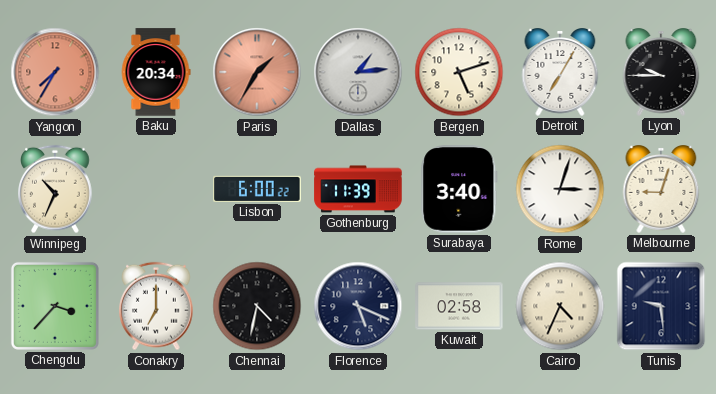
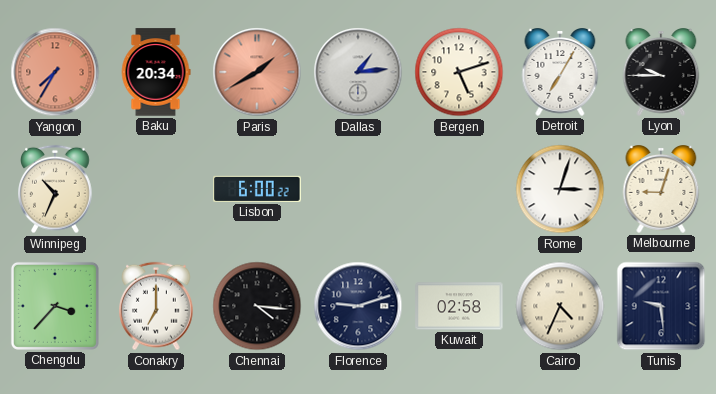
Paris: 1:35 -> 1:40
Gothenburg: 11:39 -> none
Surabaya: 3:40 -> none
Chennai: 4:32 -> 4:16
Florence: 5:19 -> 9:12
